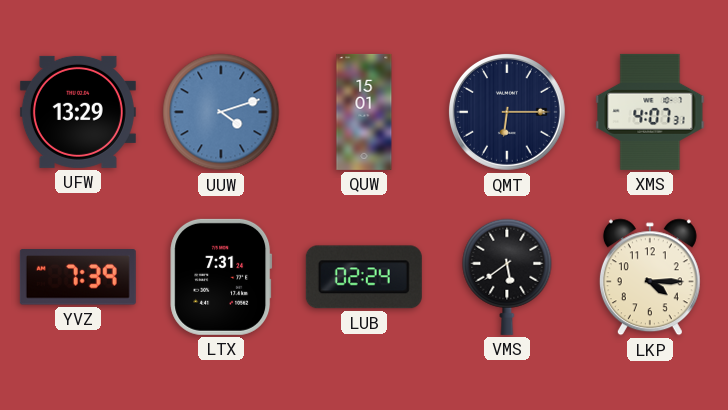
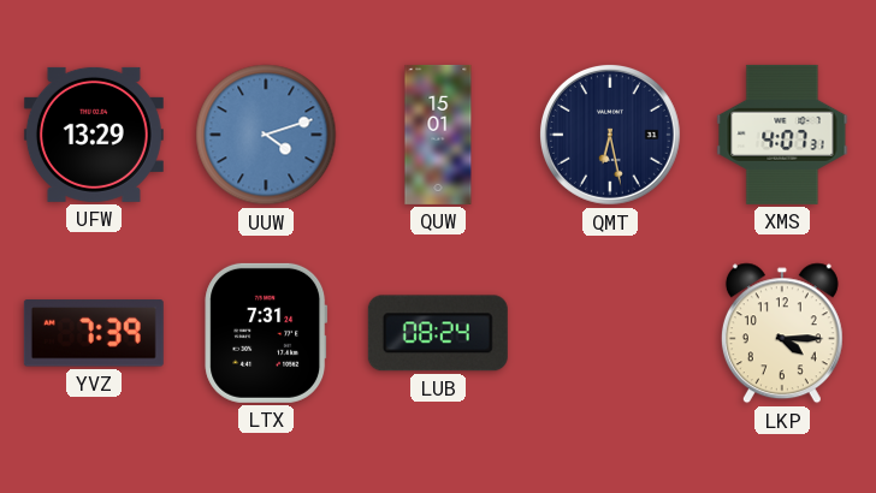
QMT: 6:15 -> 6:28
LUB: 02:24 -> 08:24
VMS: 5:39 -> none
